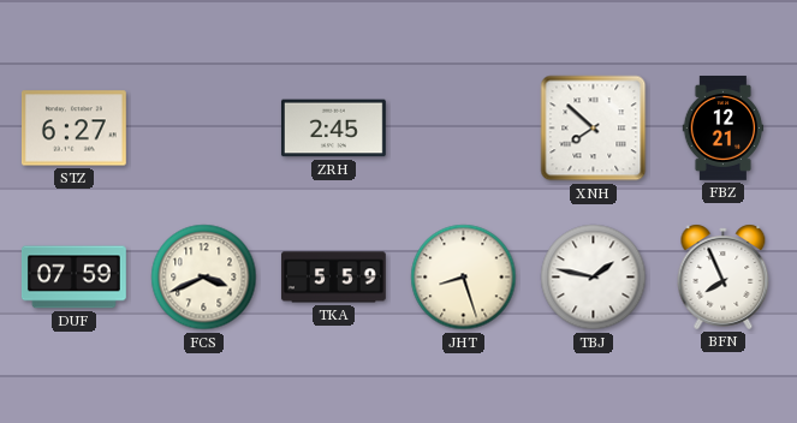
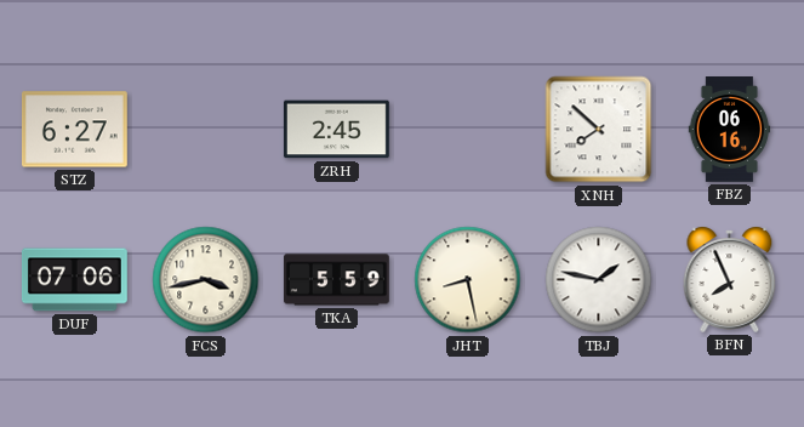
FBZ: 12:21 -> 06:16
DUF: 07:59 -> 07:06
FCS: 3:41 -> 3:43
JHT: 8:27 -> 8:28
